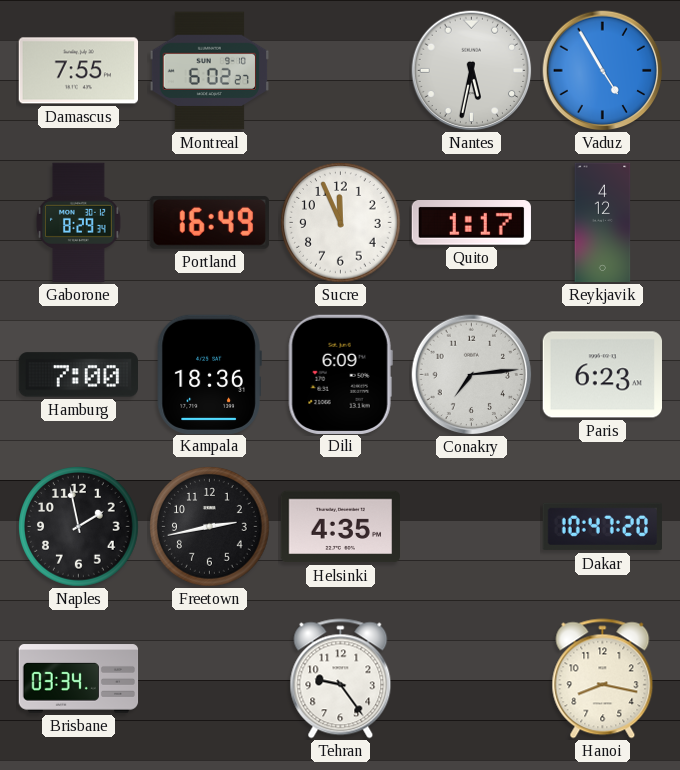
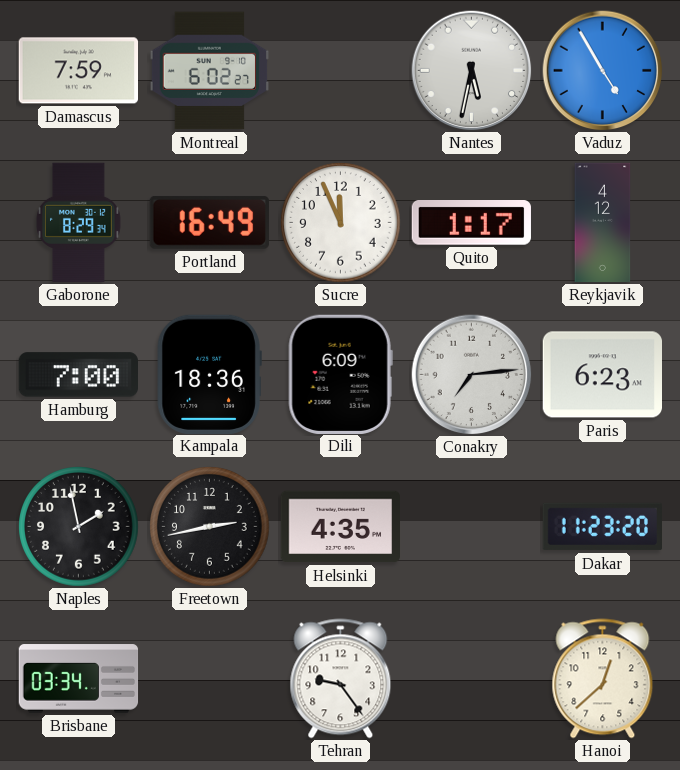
Damascus: 7:55 -> 7:59
Dakar: 10:47 -> 11:23
Hanoi: 8:17 -> 12:38
